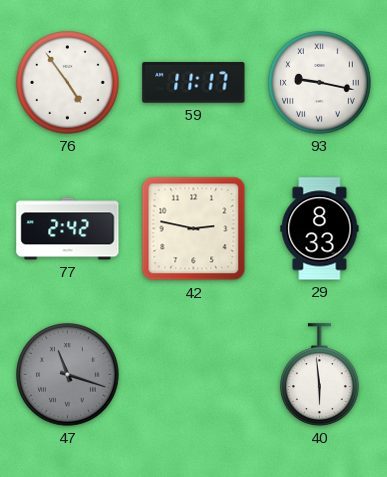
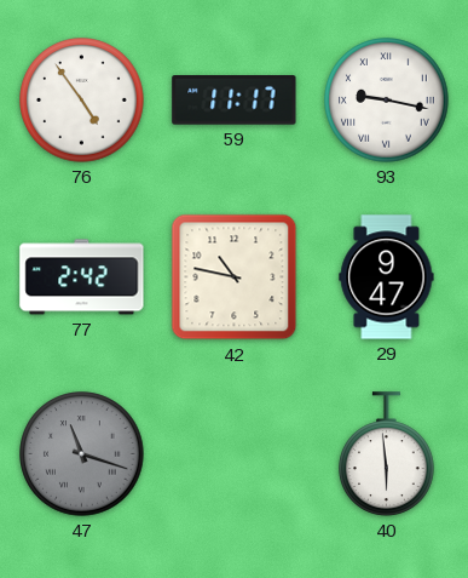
42: 2:47 -> 10:47
29: 8:33 -> 9:47
